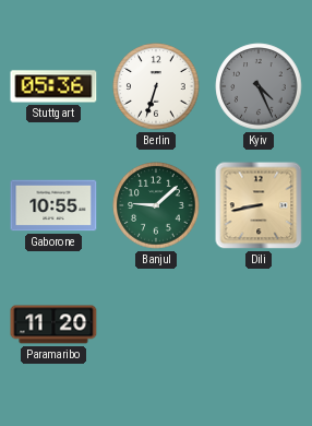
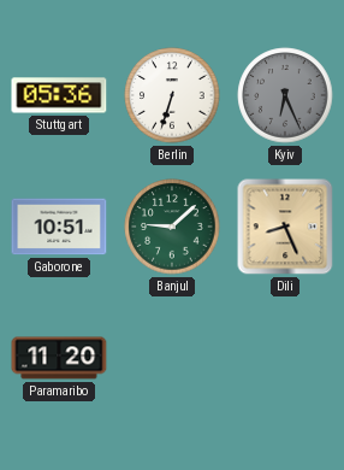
Kyiv: 4:26 -> 6:26
Gaborone: 10:55 -> 10:51
Dili: 8:43 -> 8:26
